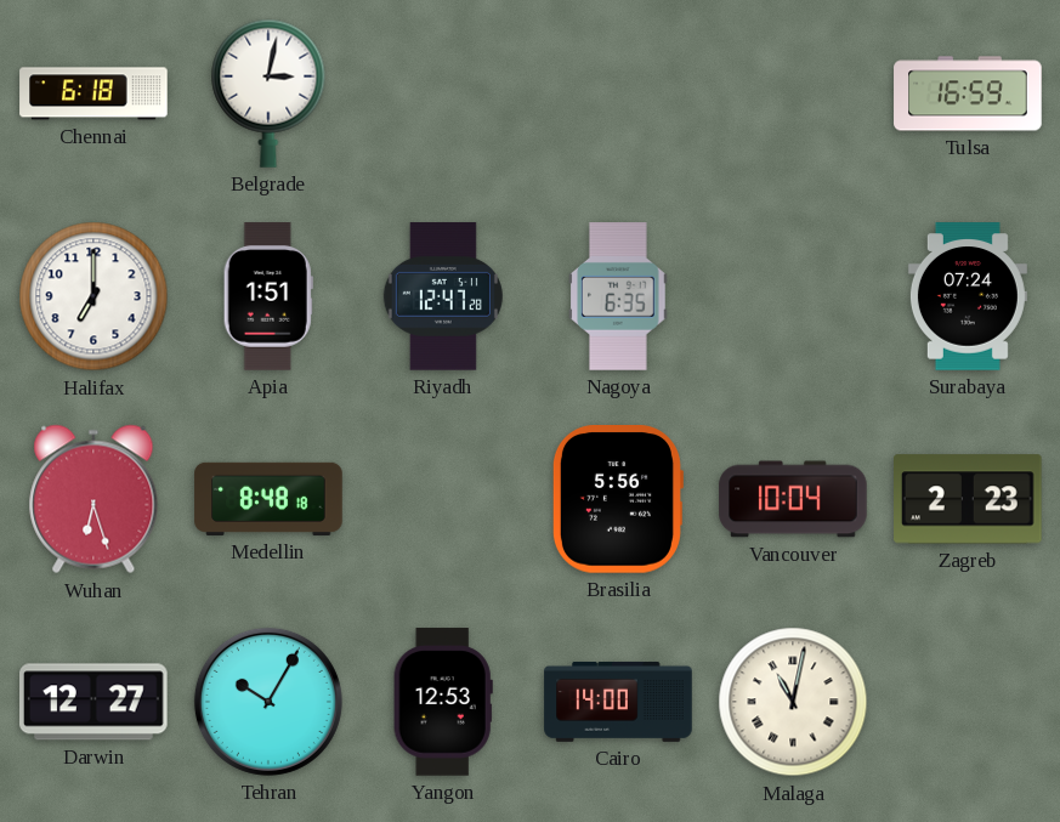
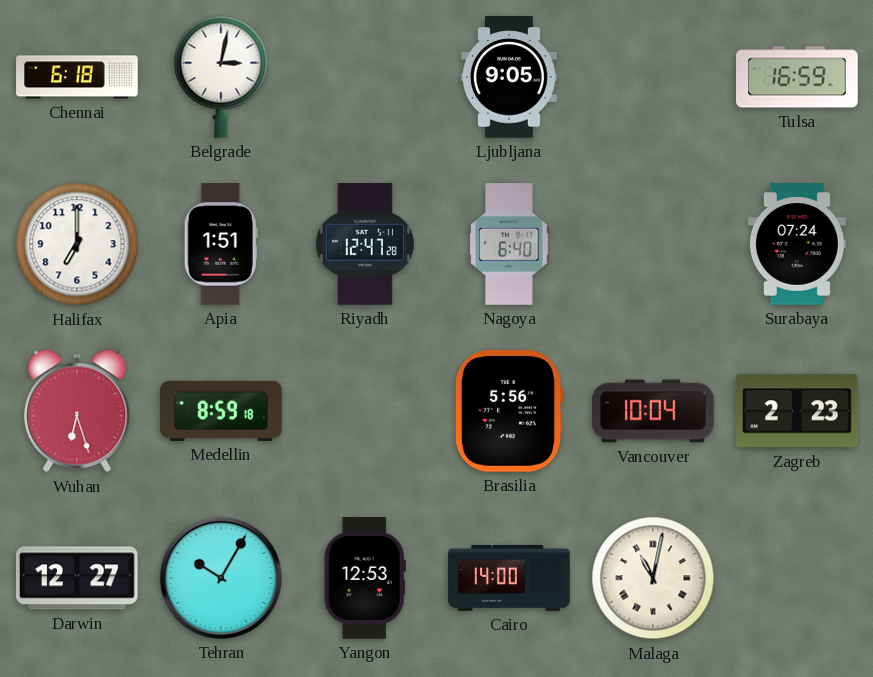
Ljubljana: none -> 9:05
Nagoya: 6:35 -> 6:40
Medellin: 8:48 -> 8:59
